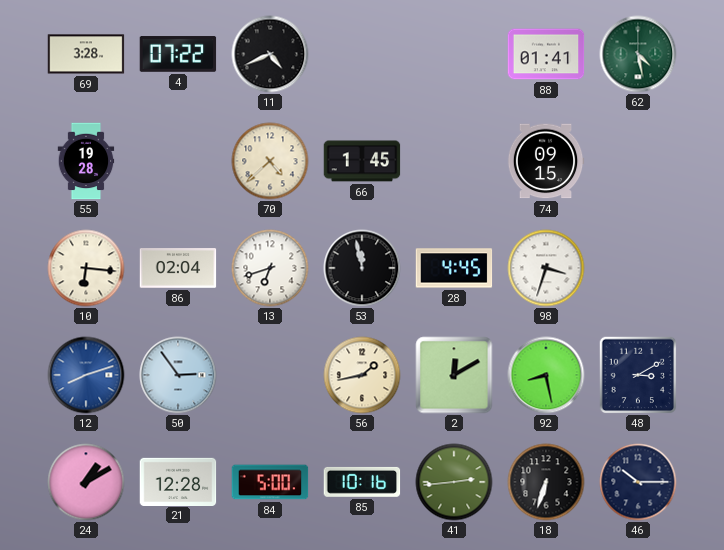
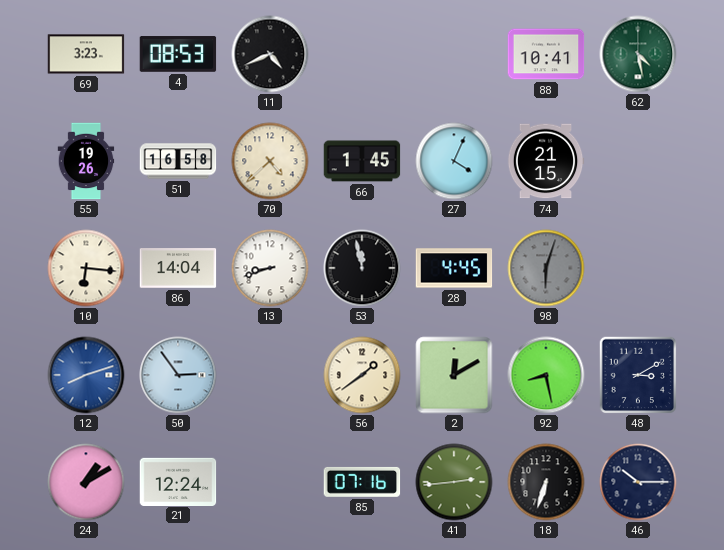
69: 3:28 -> 3:23
4: 07:22 -> 08:53
88: 01:41 -> 10:41
55: 19:28 -> 19:26
51: none -> 16:58
27: none -> 4:04
74: 09:15 -> 21:15
86: 02:04 -> 14:04
13: 6:42 -> 8:42
98: 3:33 -> 6:03
98 dial: white -> grey
56: 1:43 -> 1:39
21: 12:28 -> 12:24
84: 5:00 -> none
85: 10:16 -> 07:16
